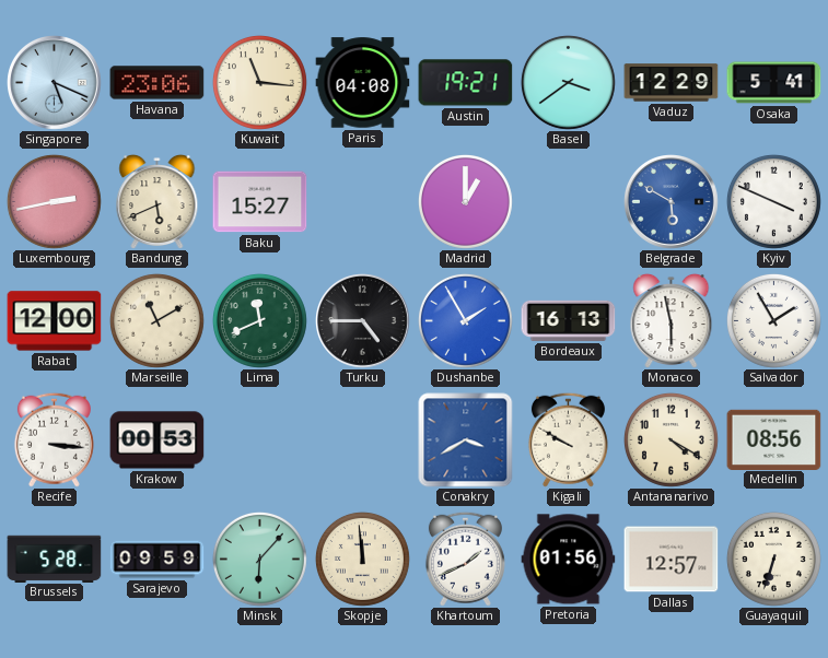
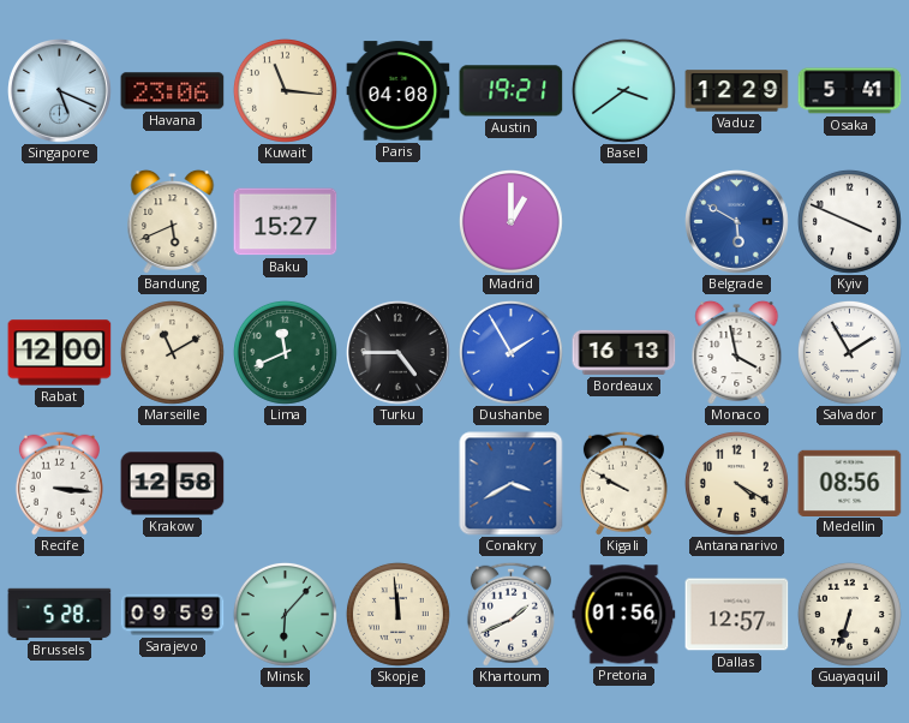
Luxembourg: 2:43 -> none
Monaco: 5:58 -> 3:58
Krakow: 00:53 -> 12:58
